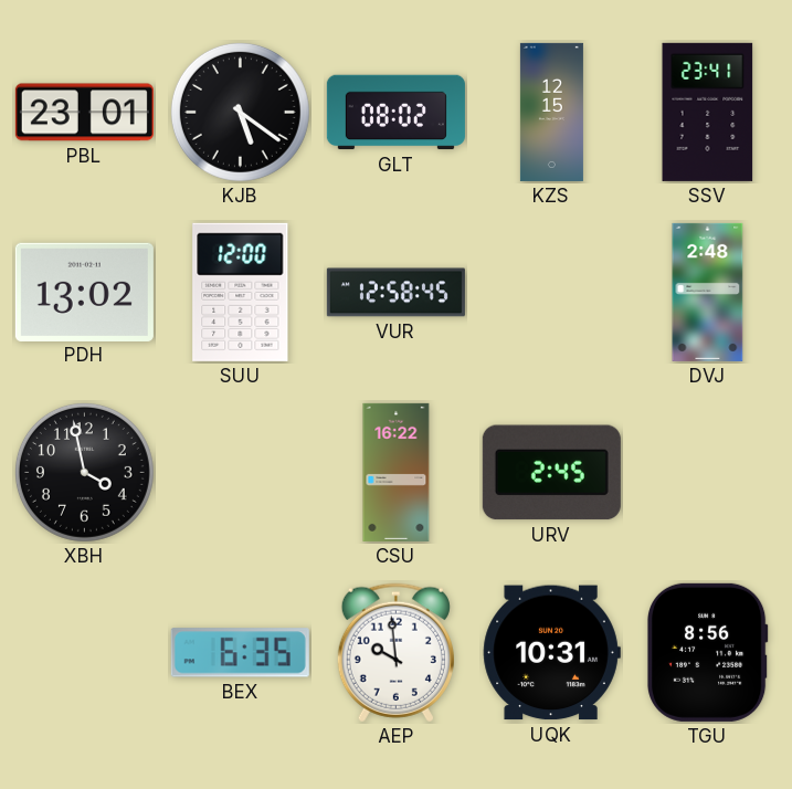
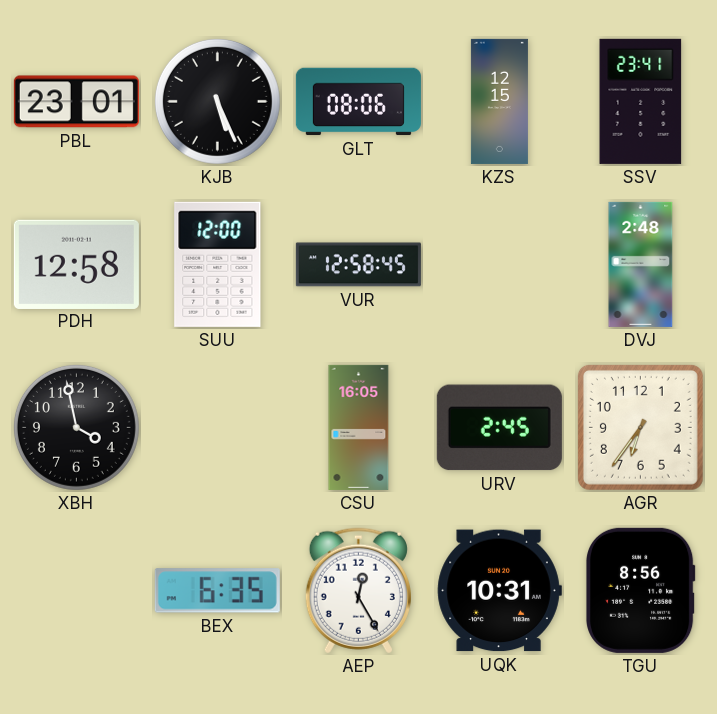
KJB: 5:21 -> 5:26
GLT: 08:02 -> 08:06
PDH: 13:02 -> 12:58
CSU: 16:22 -> 16:05
AGR: none -> 6:36
AEP: 9:59 -> 12:25
